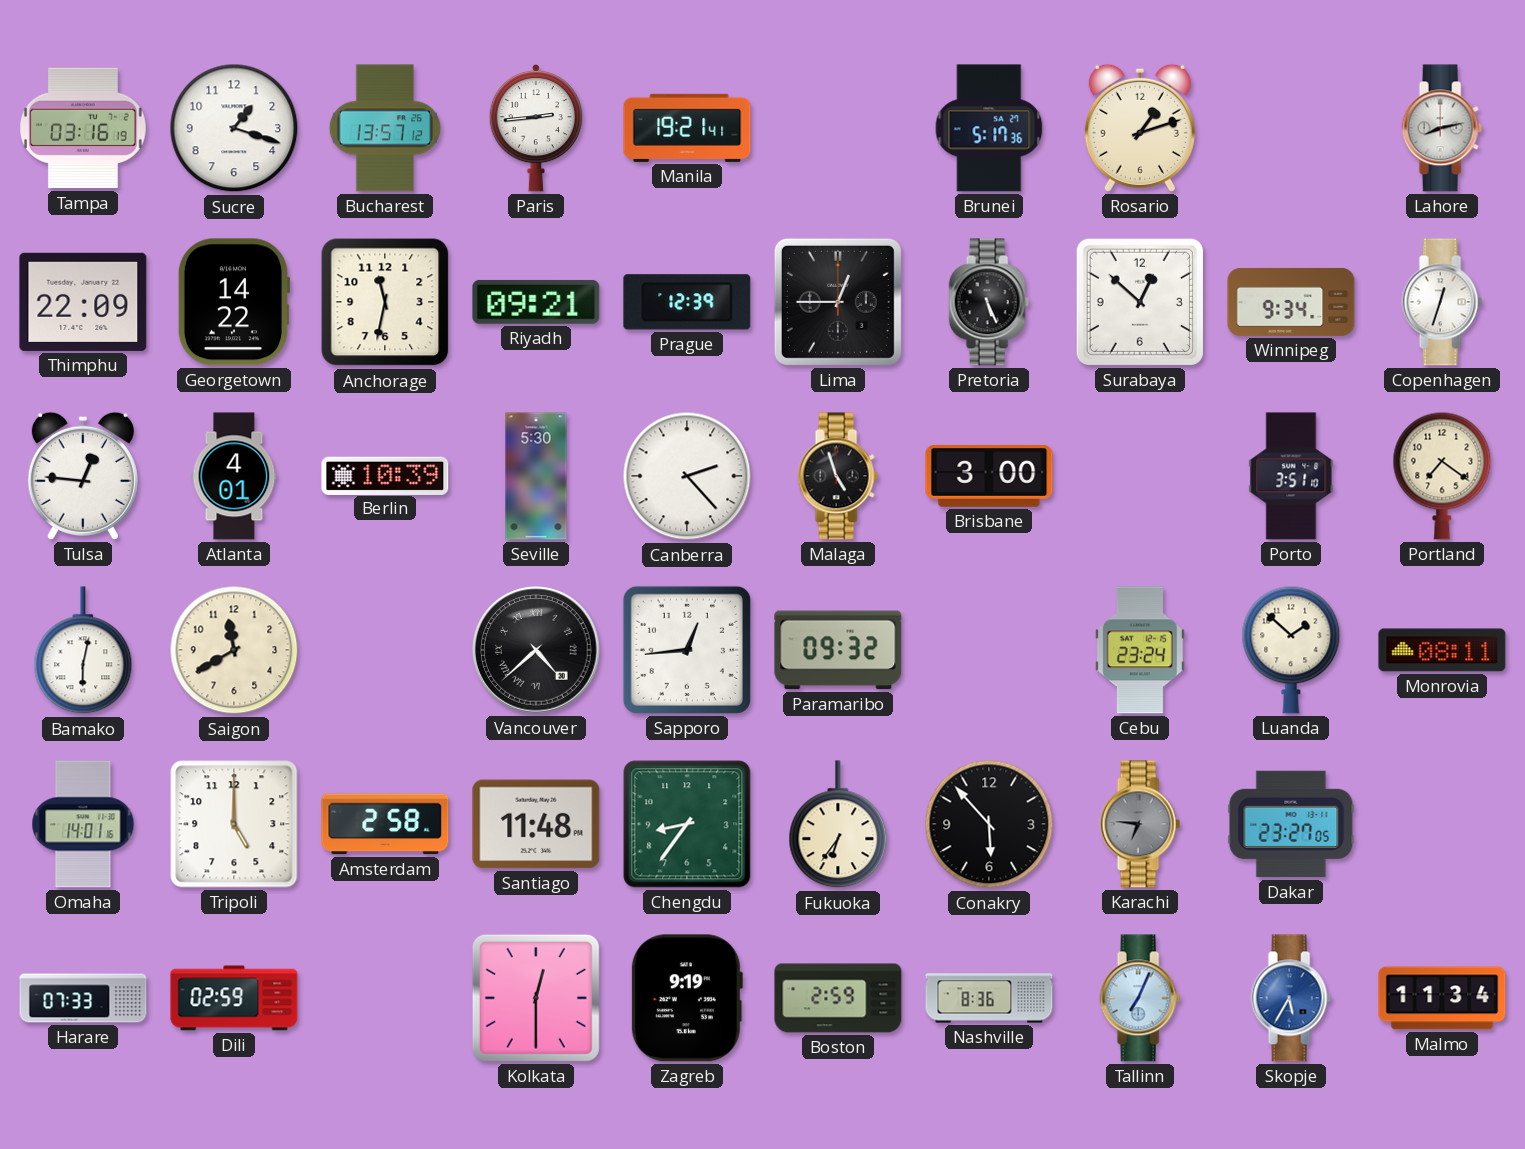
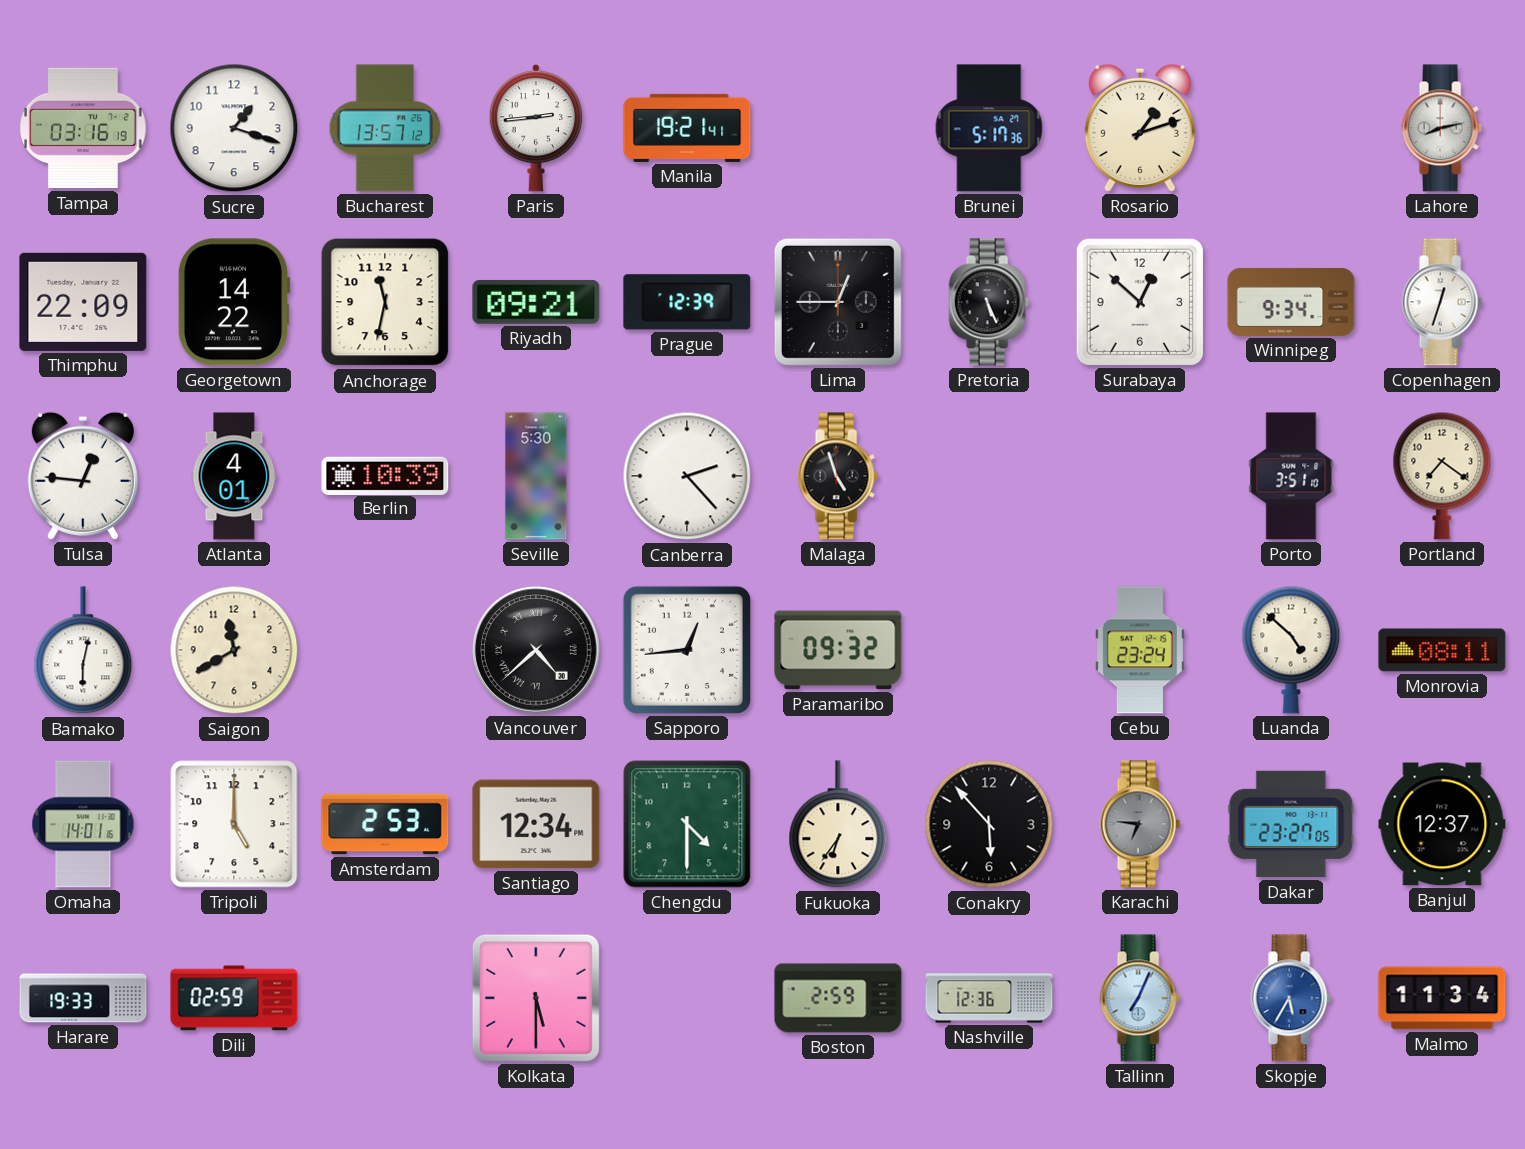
Brisbane: 3:00 -> none
Luanda: 1:52 -> 4:52
Amsterdam: 2:58 -> 2:53
Santiago: 11:48 -> 12:34
Chengdu: 8:36 -> 4:30
Banjul: none -> 12:37
Harare: 07:33 -> 19:33
Kolkata: 12:30 -> 5:30
Zagreb: 9:19 -> none
Nashville: 8:36 -> 12:36
